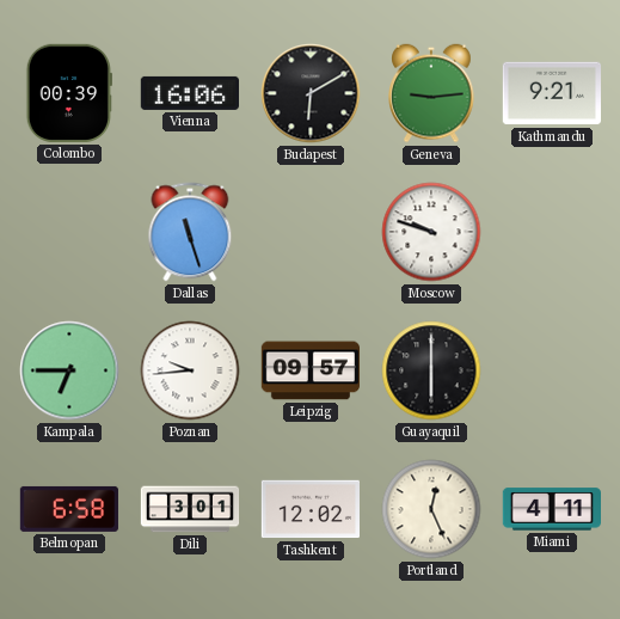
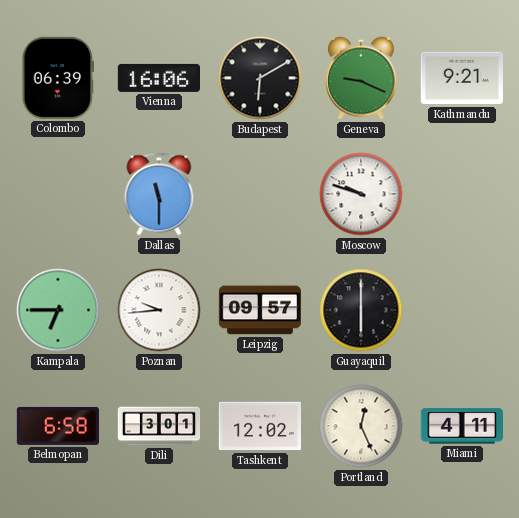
Colombo: 00:39 -> 06:39
Geneva: 9:14 -> 9:19
Dallas: 11:27 -> 11:30
